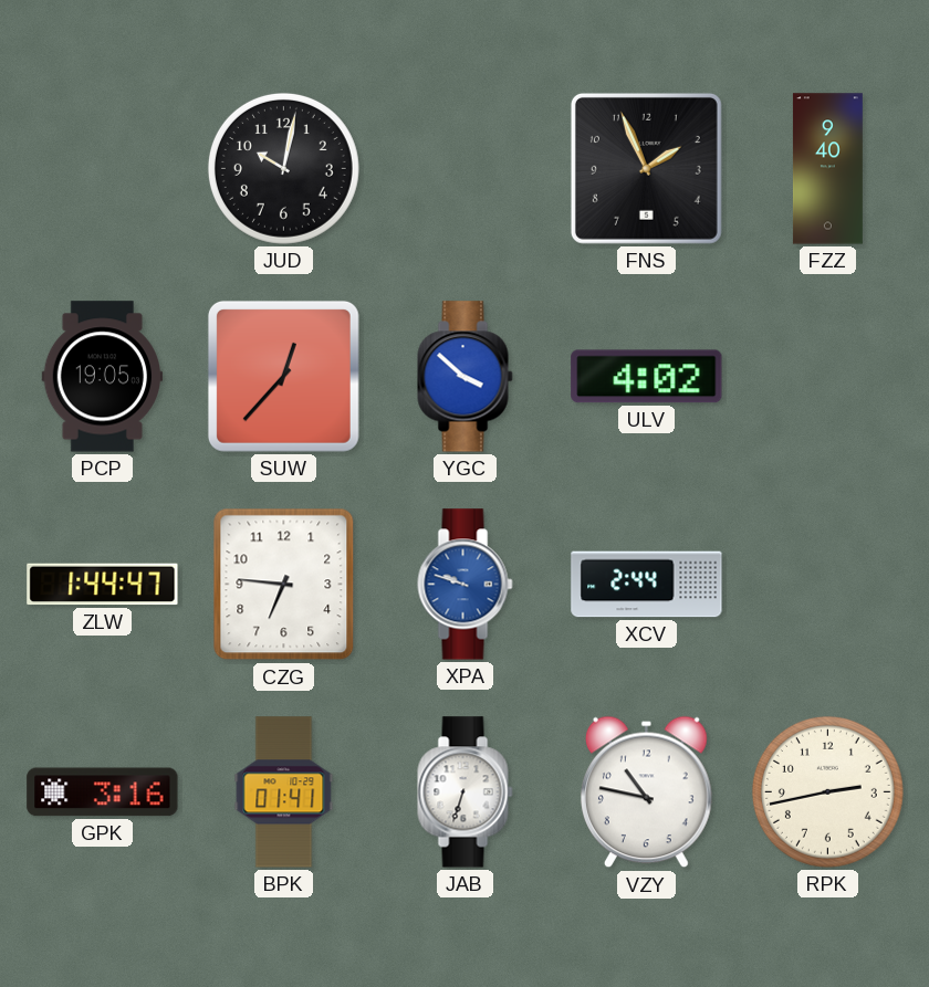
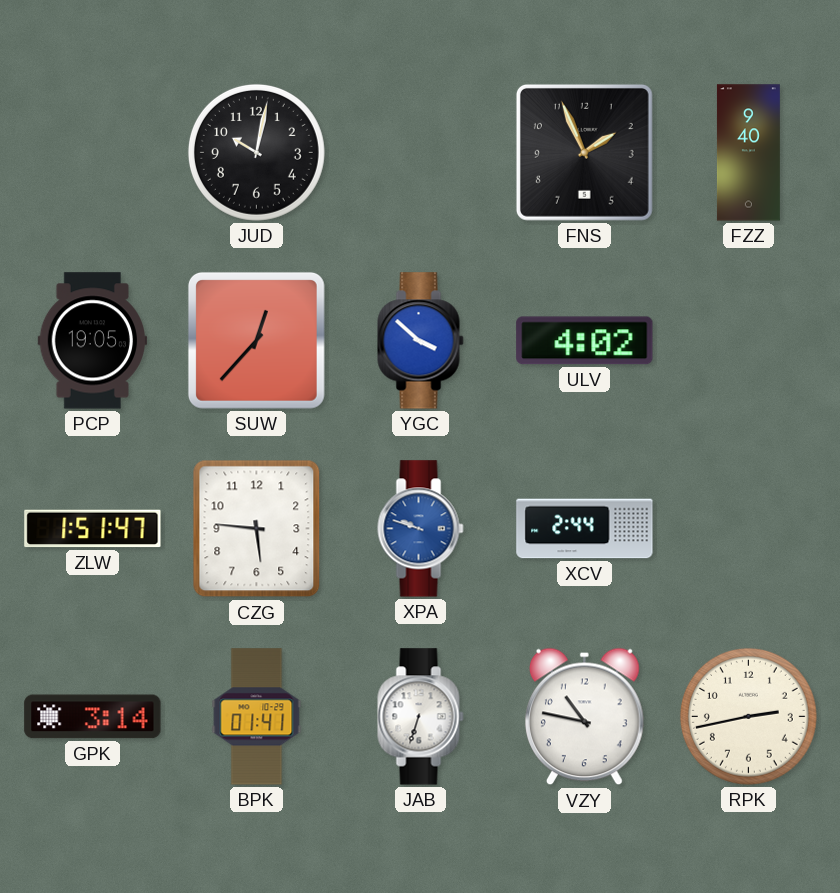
ZLW: 1:44 -> 1:51
CZG: 6:46 -> 5:46
GPK: 3:16 -> 3:14
